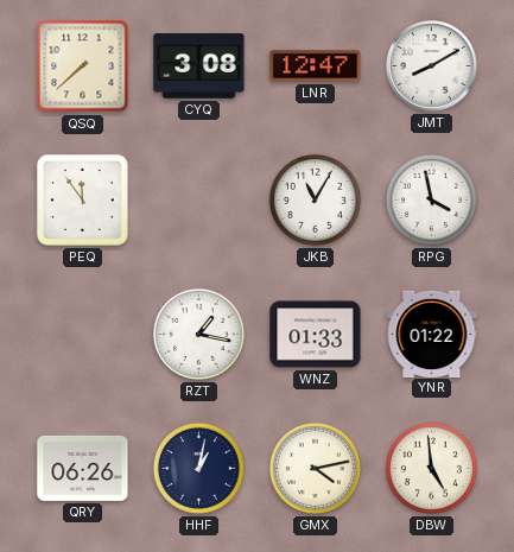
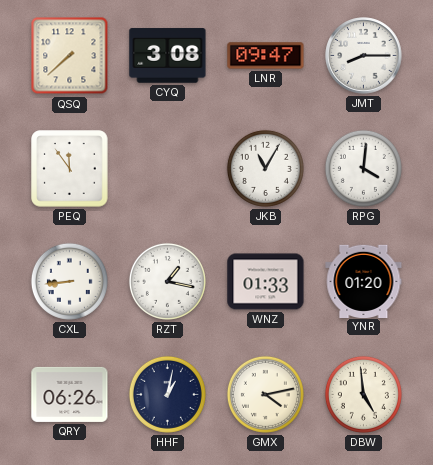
LNR: 12:47 -> 09:47
JMT: 8:10 -> 8:15
RPG: 3:58 -> 4:01
CXL: none -> 8:44
YNR: 01:22 -> 01:20
